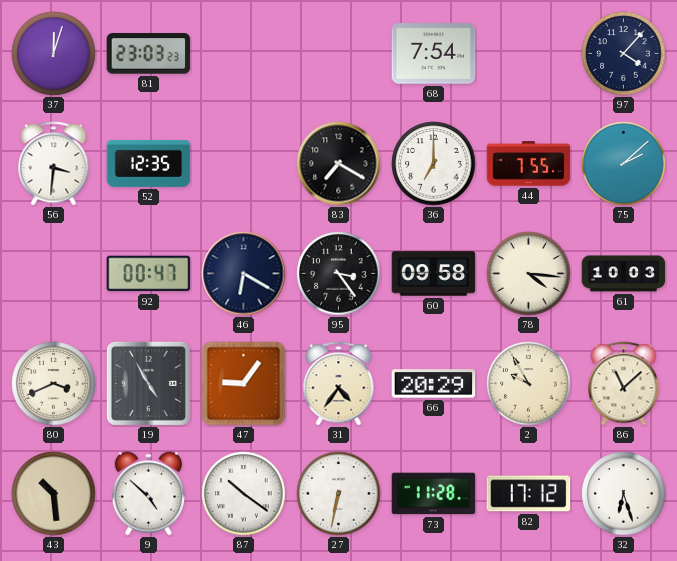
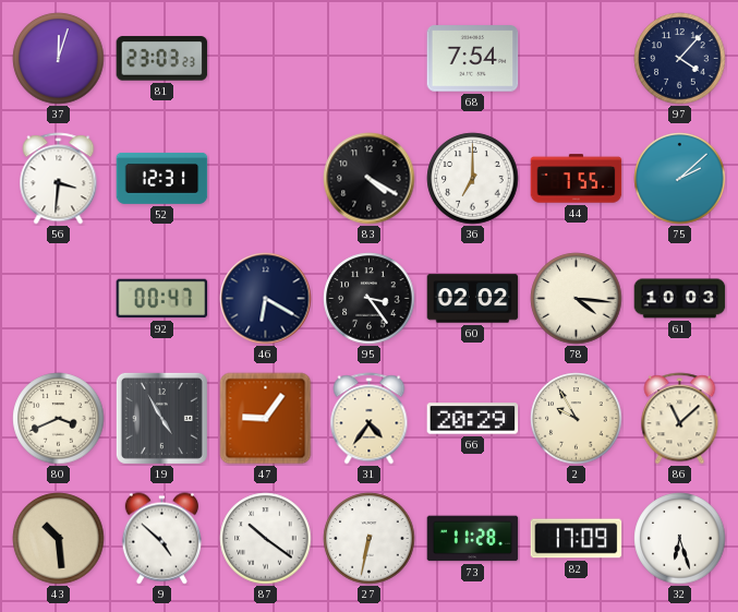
52: 12:35 -> 12:31
83: 7:20 -> 4:20
60: 09:58 -> 02:02
82: 17:12 -> 17:09
